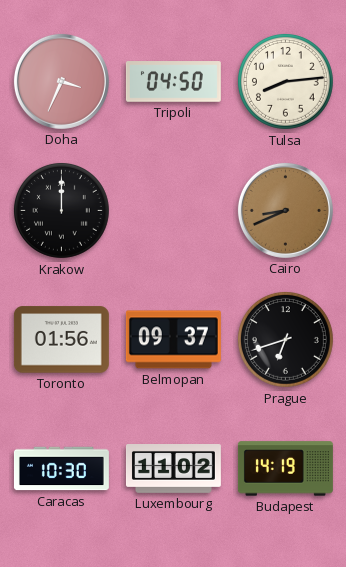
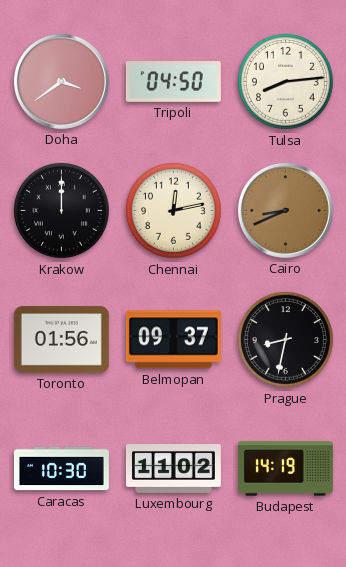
Doha: 3:34 -> 3:39
Chennai: none -> 12:13
Prague: 6:42 -> 8:32
